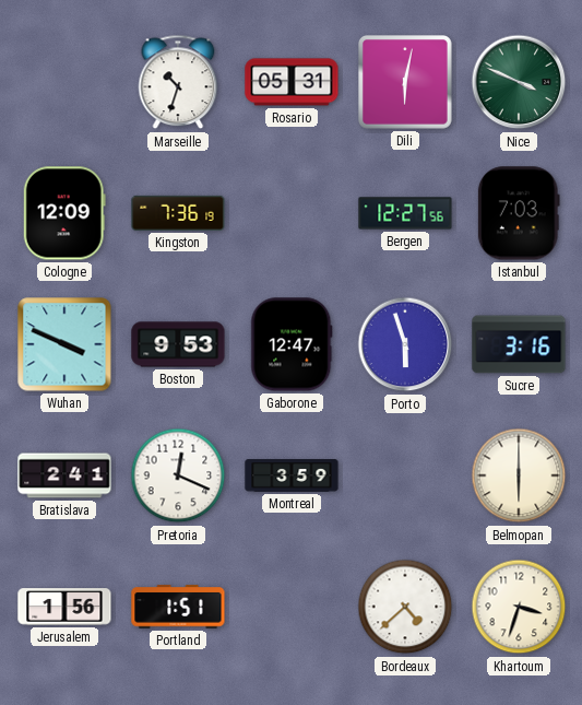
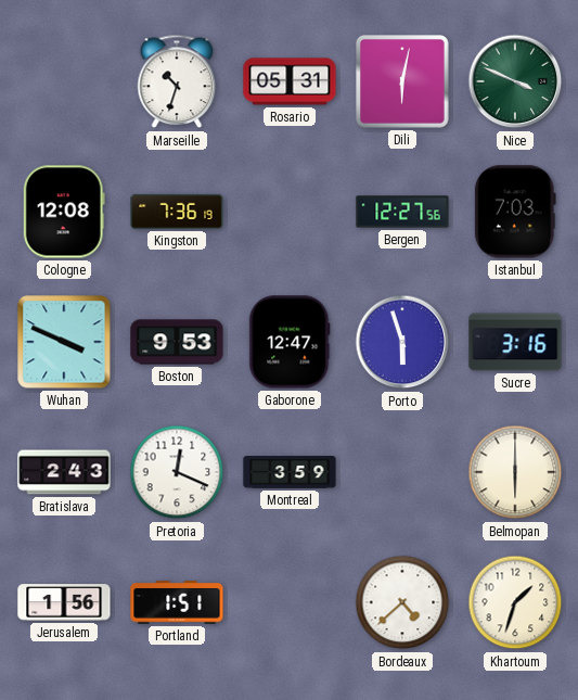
Cologne: 12:09 -> 12:08
Bratislava: 2:41 -> 2:43
Khartoum: 3:33 -> 1:33
